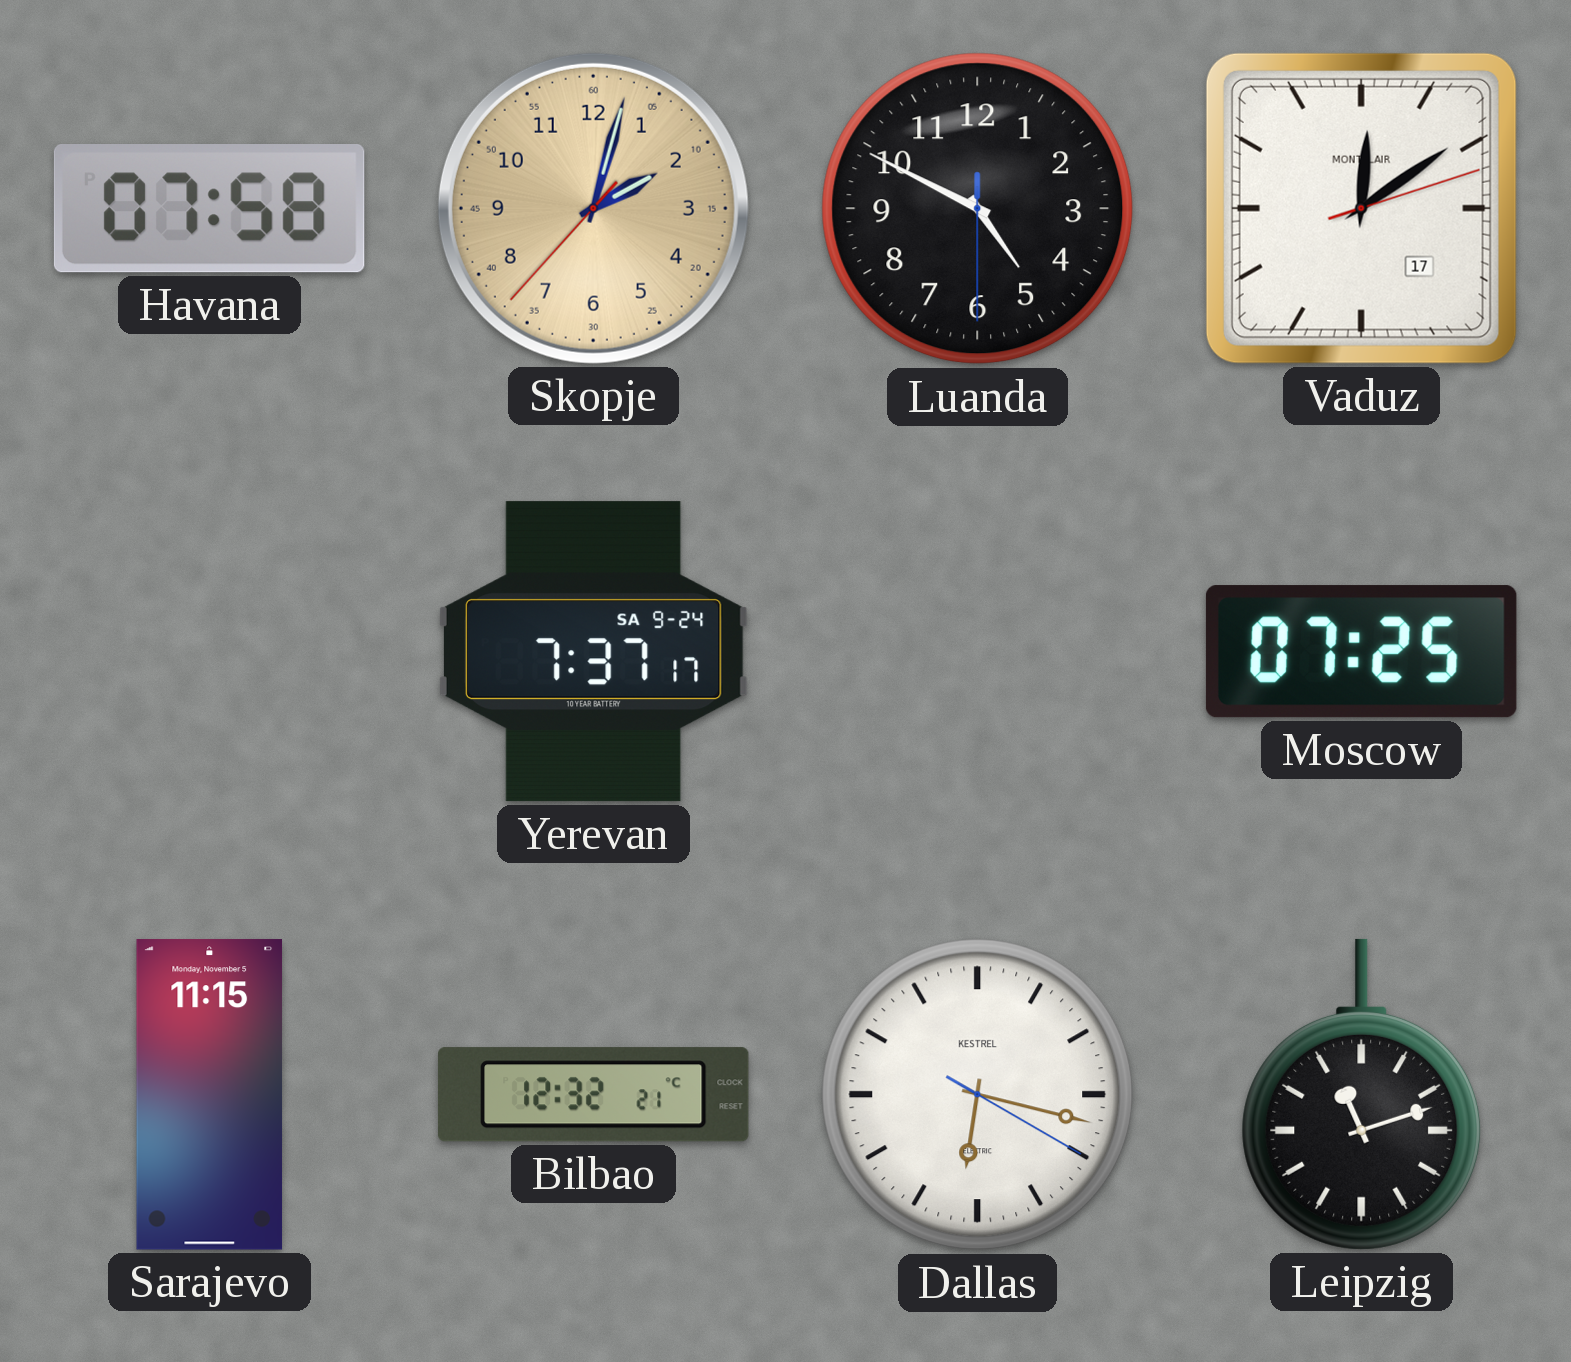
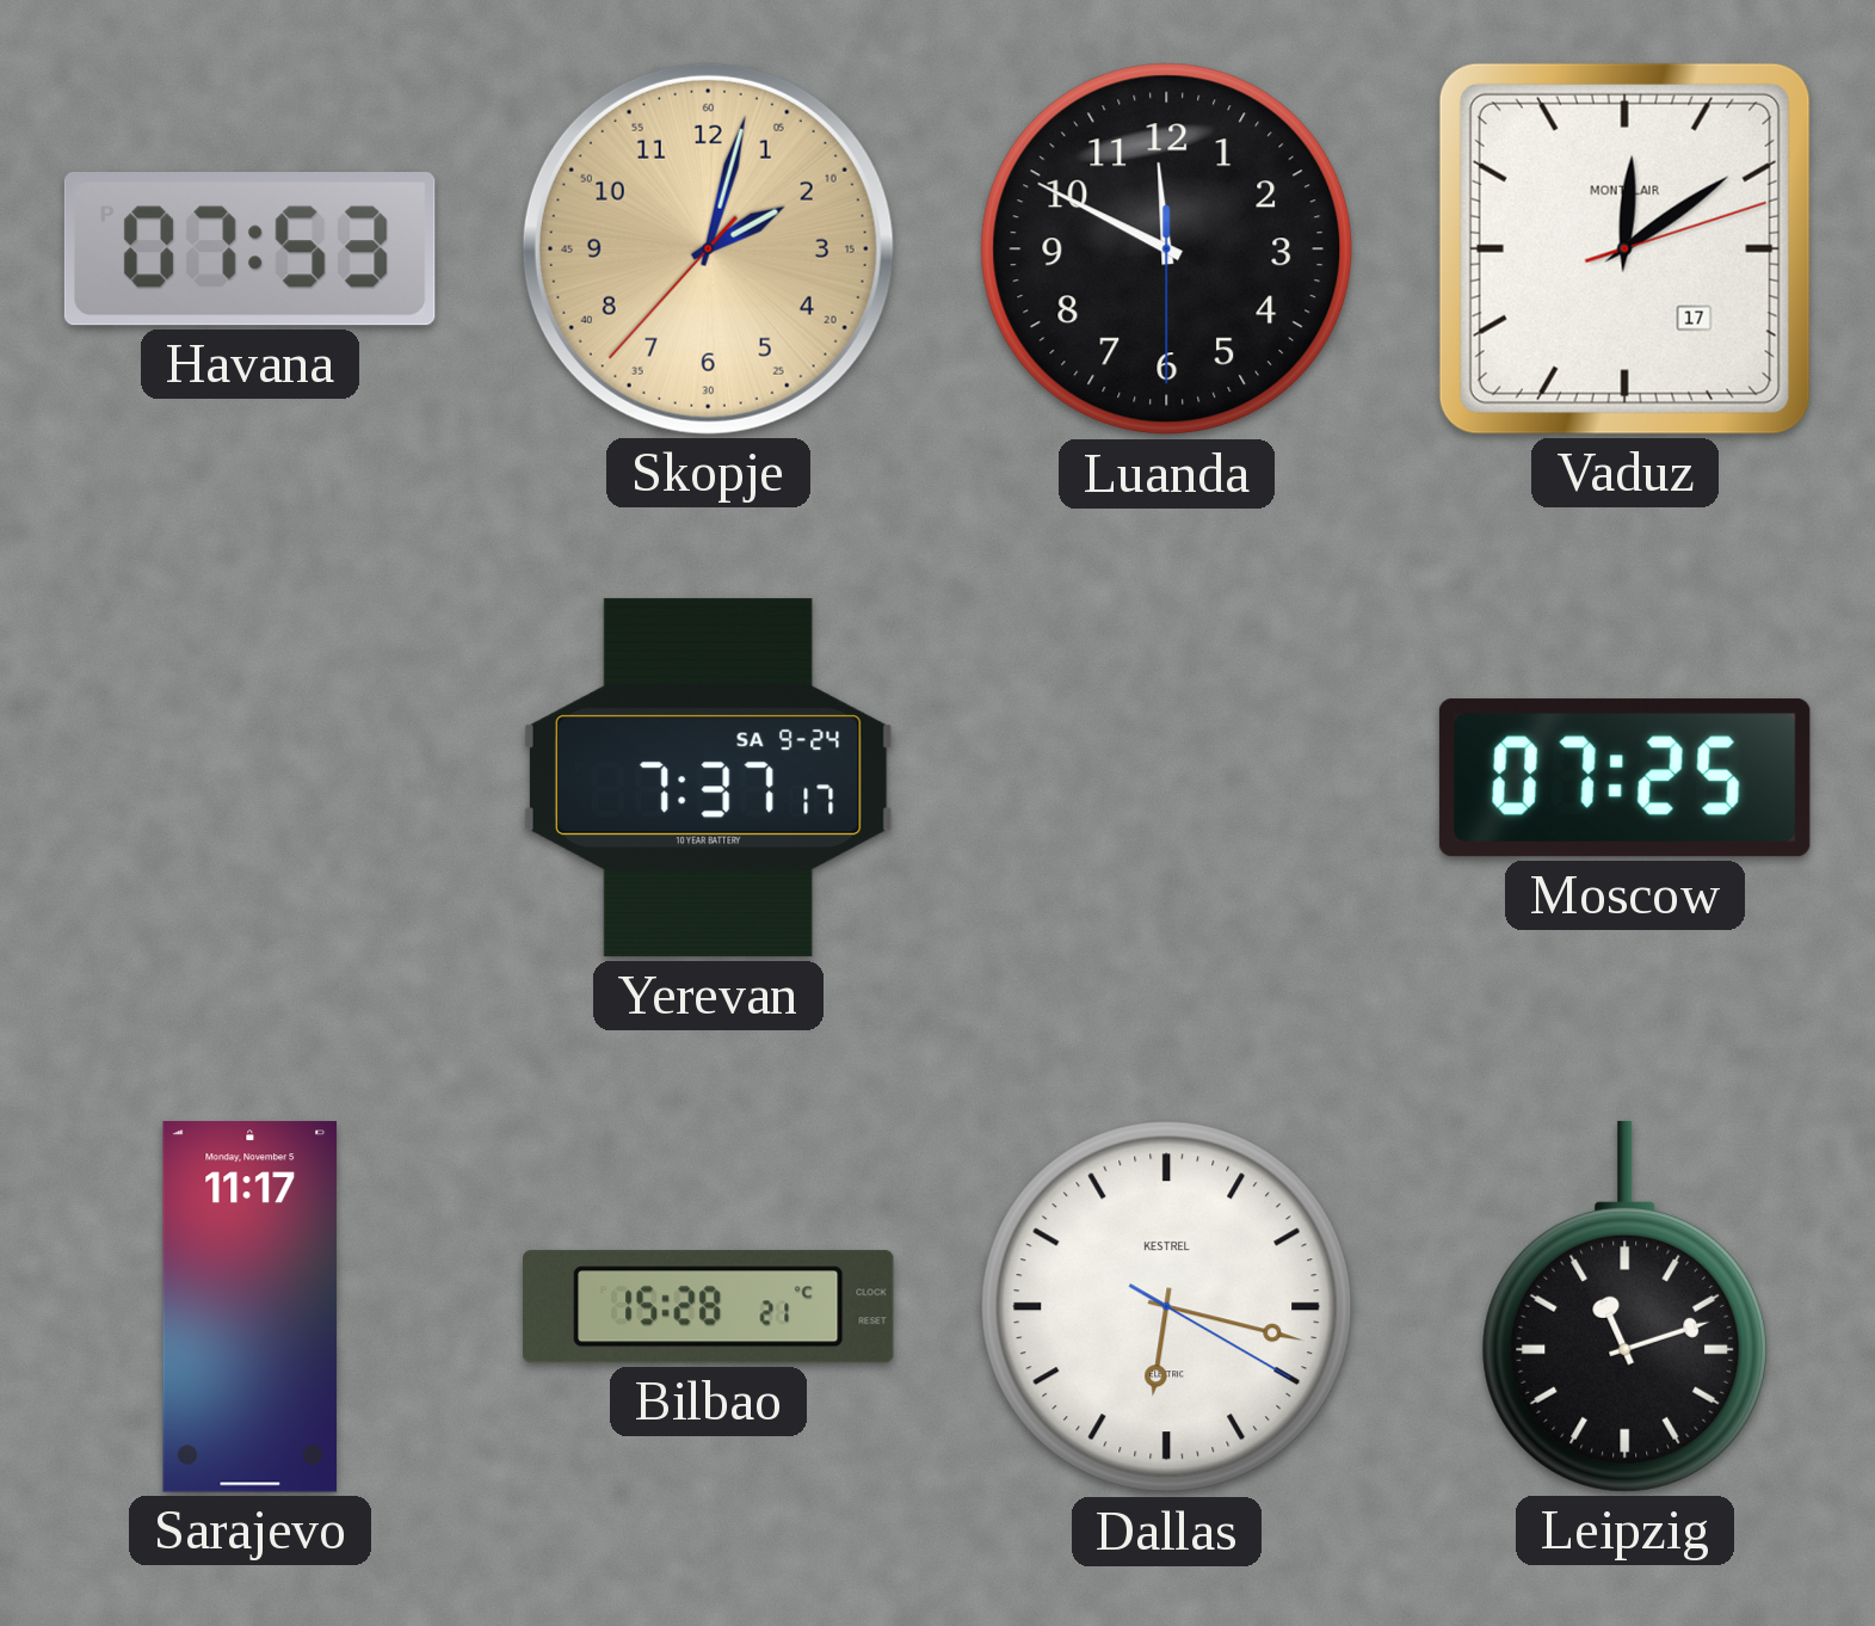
Havana: 07:58 -> 07:53
Luanda: 4:49 -> 11:49
Sarajevo: 11:15 -> 11:17
Bilbao: 12:32 -> 15:28
